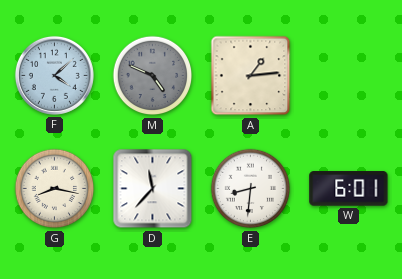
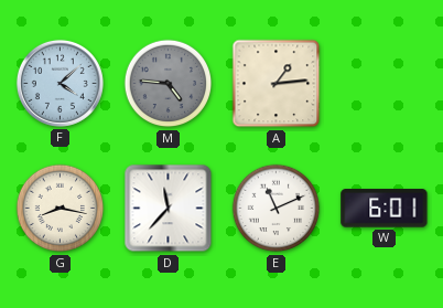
M: 4:49 -> 4:46
E: 8:31 -> 11:11
